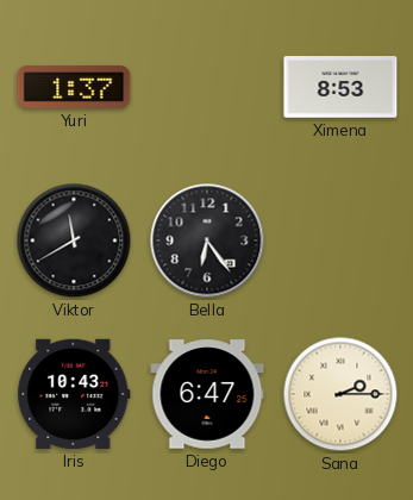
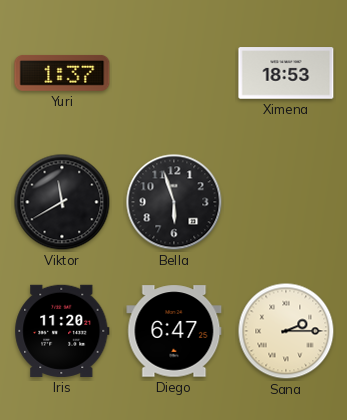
Ximena: 8:53 -> 18:53
Bella: 6:24 -> 5:57
Iris: 10:43 -> 11:20
